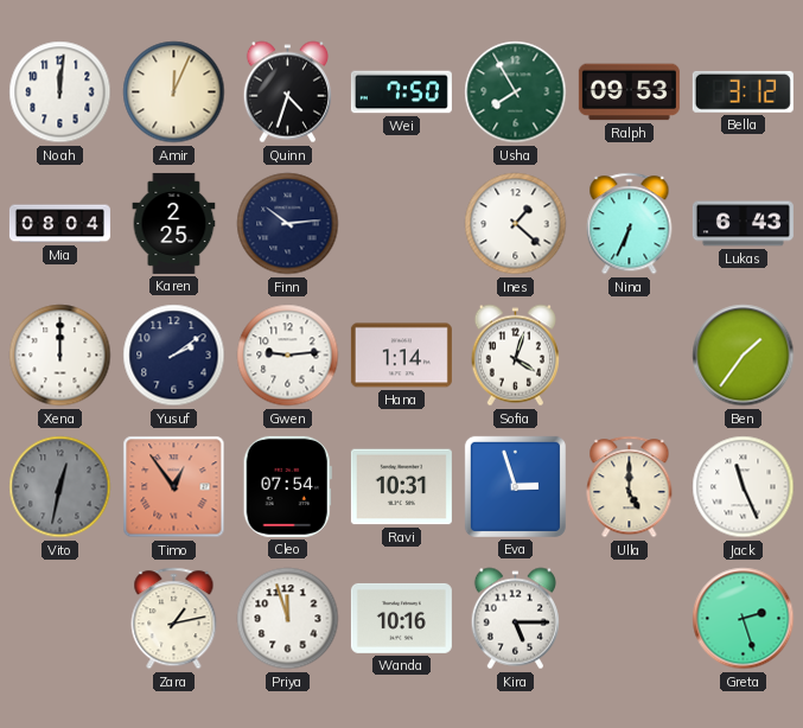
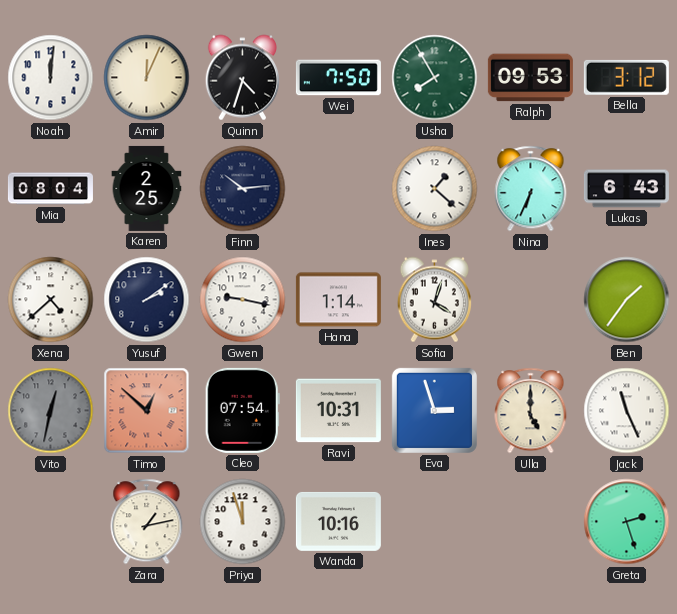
Xena: 12:00 -> 4:38
Gwen: 9:14 -> 9:17
Timo: 12:54 -> 12:52
Kira: 5:15 -> none
